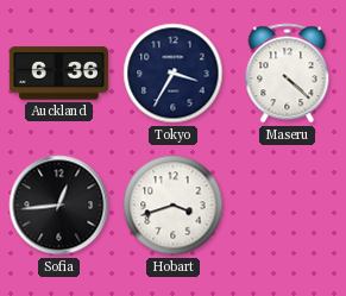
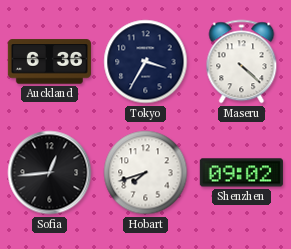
Hobart: 3:42 -> 7:42
Shenzhen: none -> 09:02
